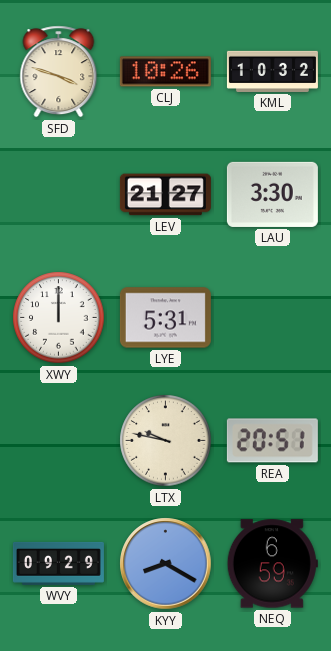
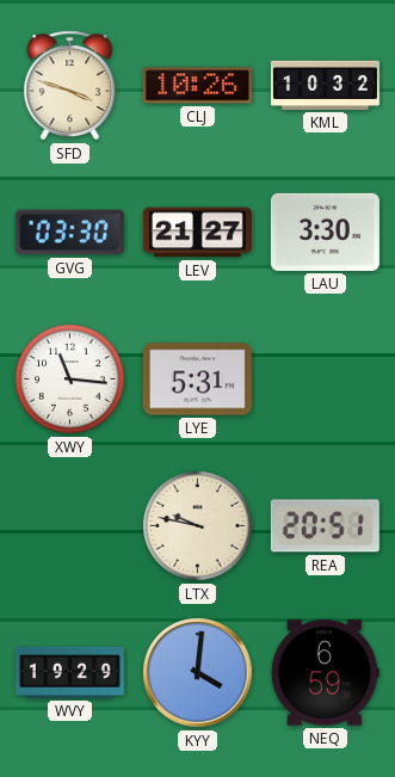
GVG: none -> 03:30
XWY: 12:00 -> 11:16
WVY: 09:29 -> 19:29
KYY: 8:20 -> 4:01
